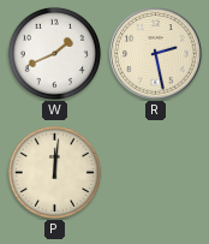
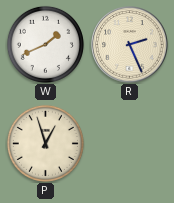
R: 2:28 -> 2:26
P: 12:01 -> 12:57
